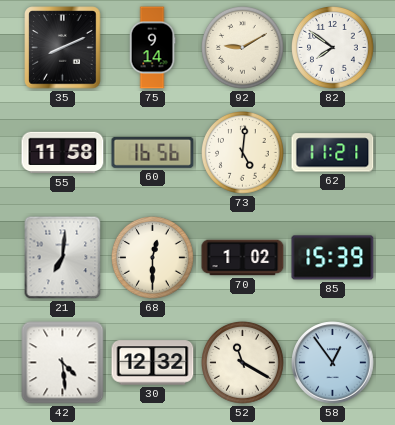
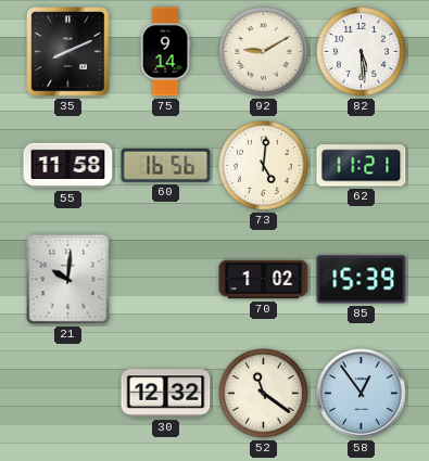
82: 7:51 -> 5:29
21: 7:01 -> 10:01
68: 12:30 -> none
42: 4:29 -> none
52: 11:20 -> 11:21
